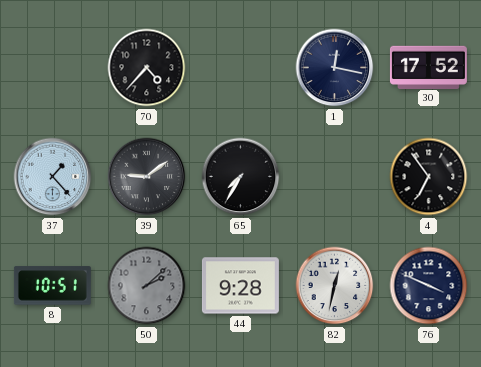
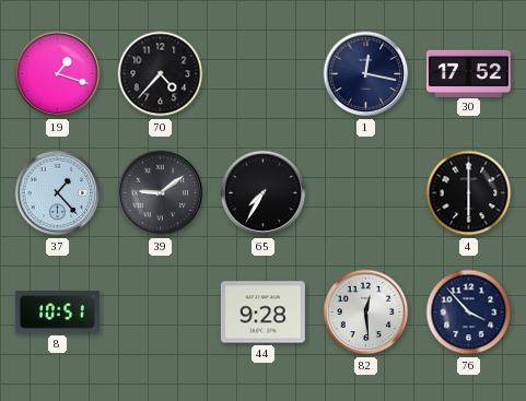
19: none -> 1:18
4: 6:54 -> 6:00
50: 2:08 -> none
82: 12:32 -> 12:29
76: 3:49 -> 3:53
